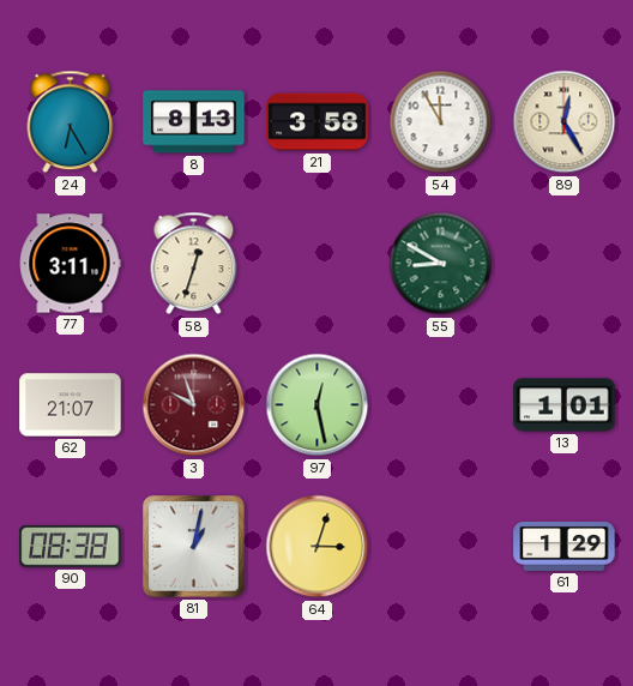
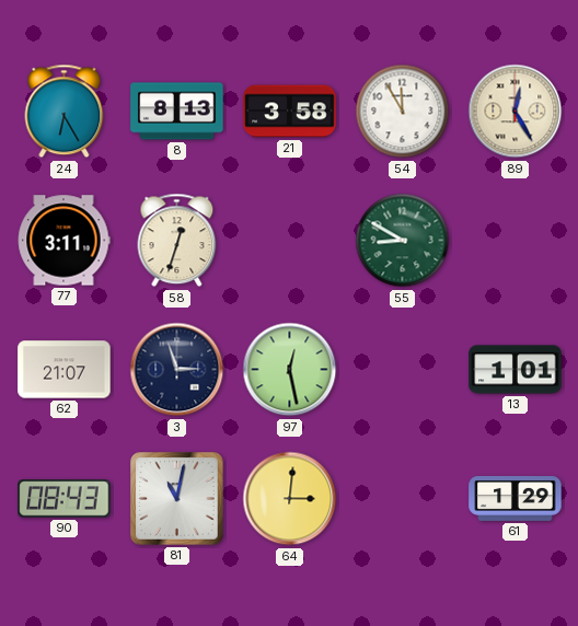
3: 9:57 -> 2:57
3 dial: burgundy -> navy
90: 08:38 -> 08:43
81: 1:02 -> 11:02
64: 3:03 -> 3:01
